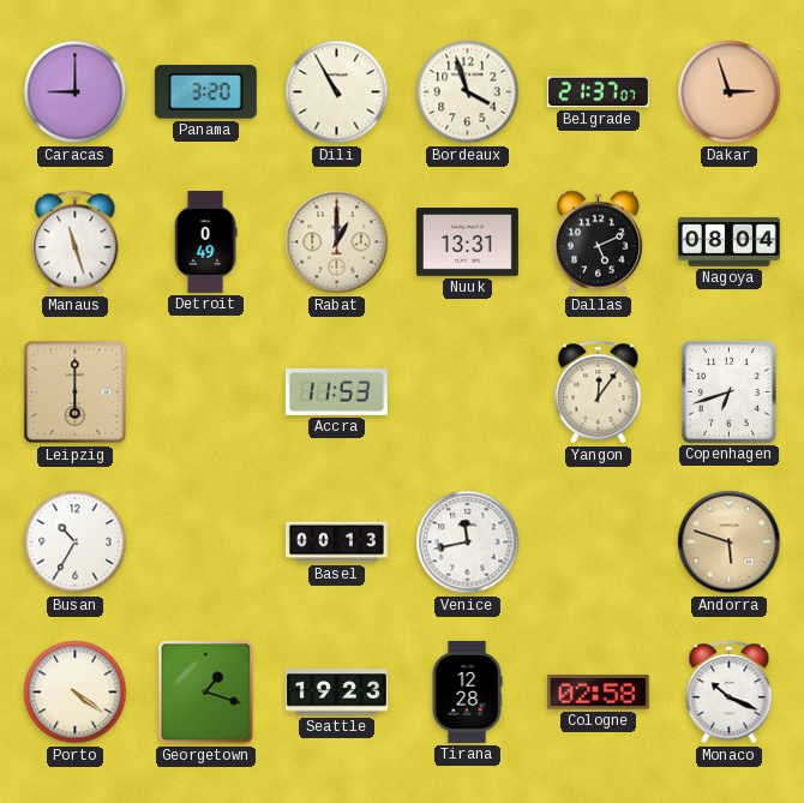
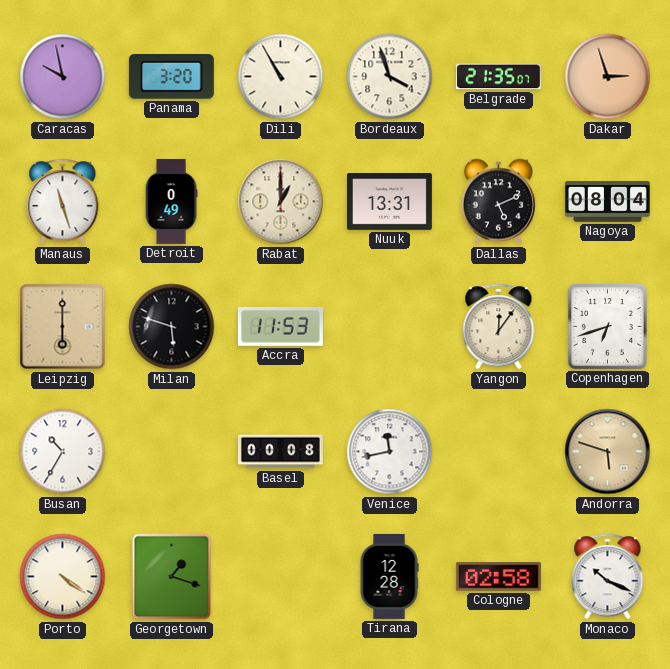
Caracas: 9:00 -> 9:58
Belgrade: 21:37 -> 21:35
Milan: none -> 5:48
Basel: 00:13 -> 00:08
Seattle: 19:23 -> none
